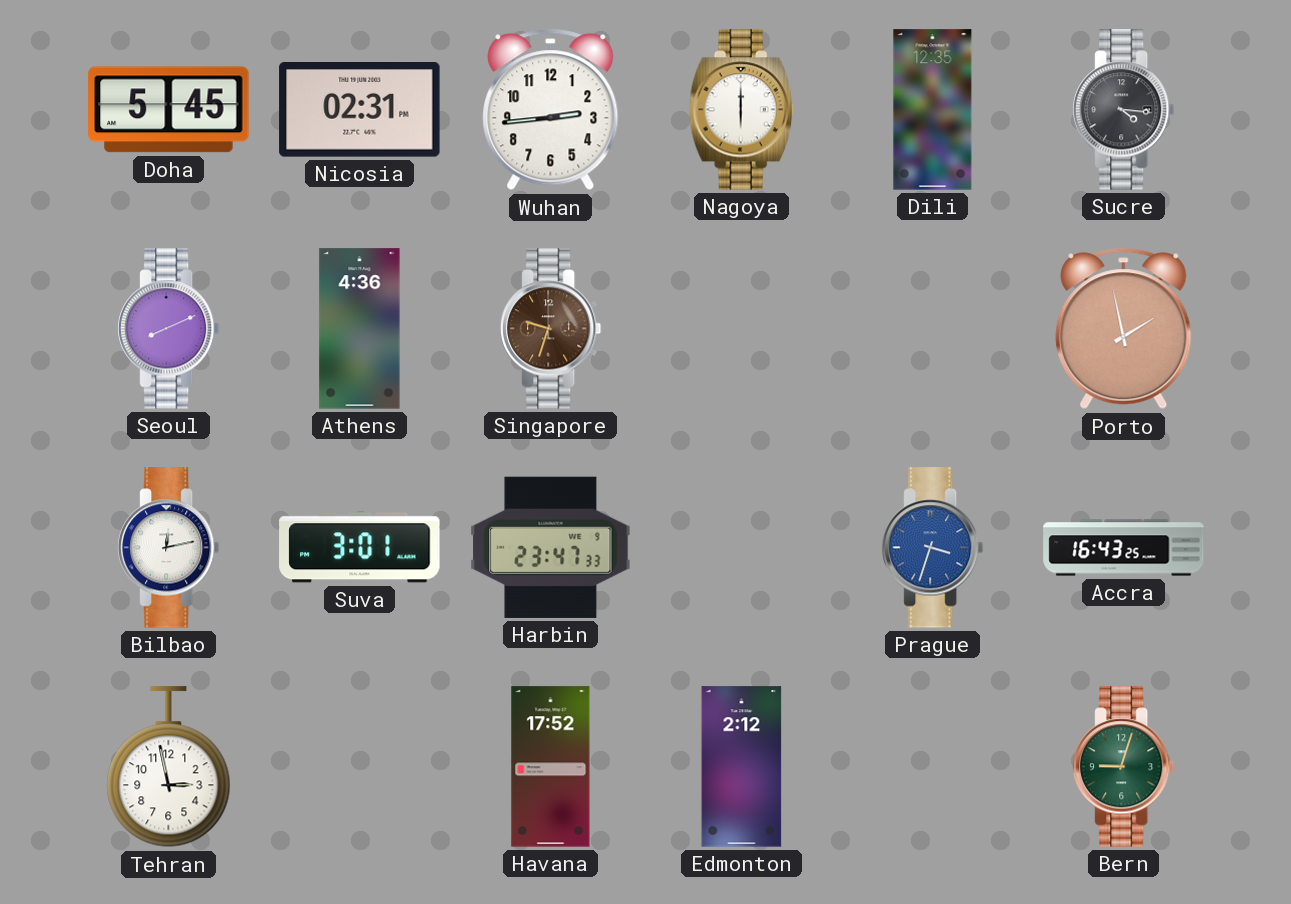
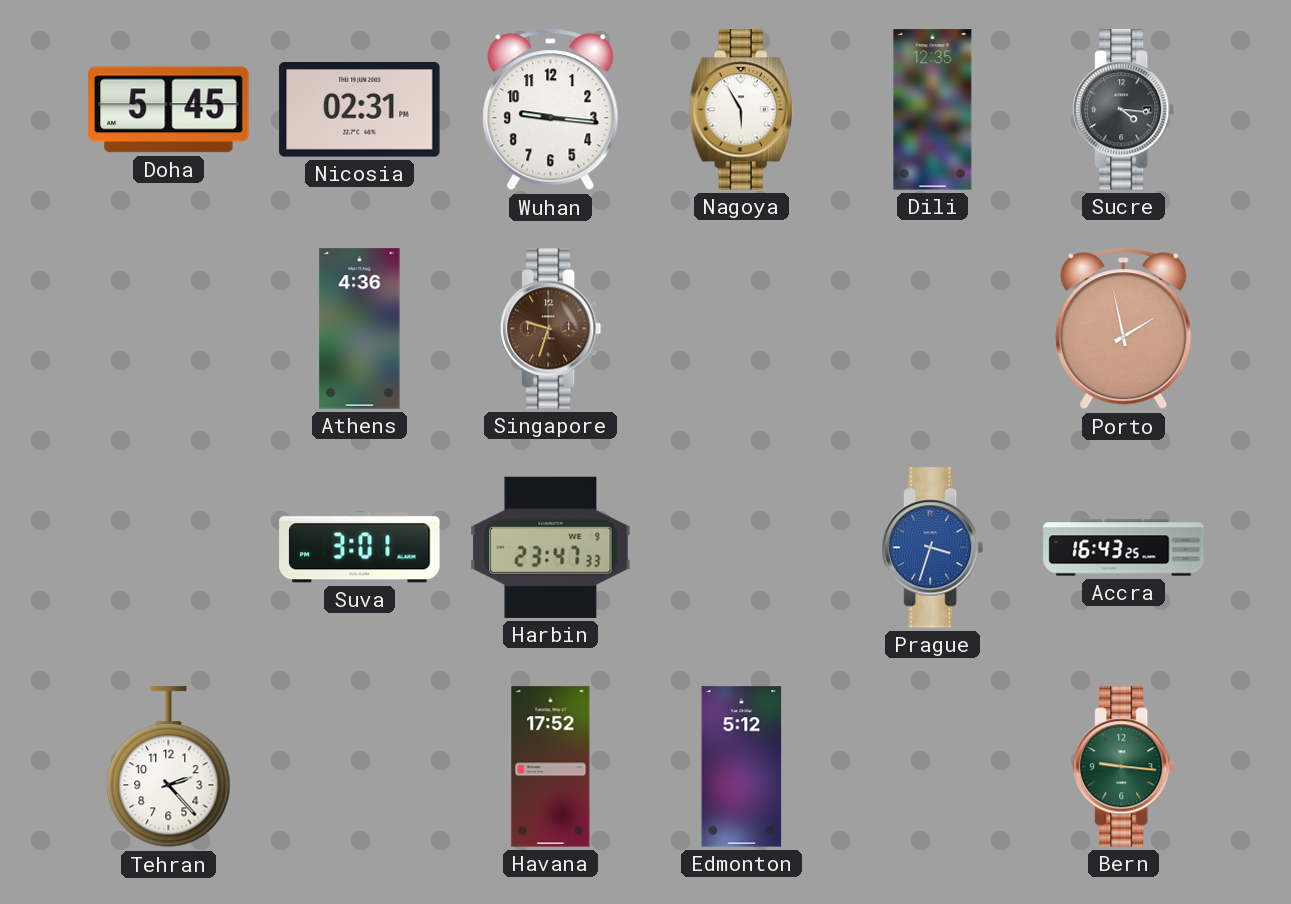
Wuhan: 2:44 -> 9:16
Nagoya: 6:00 -> 5:55
Seoul: 8:11 -> none
Bilbao: 12:13 -> none
Tehran: 2:58 -> 2:23
Edmonton: 2:12 -> 5:12
Bern: 9:03 -> 9:16
